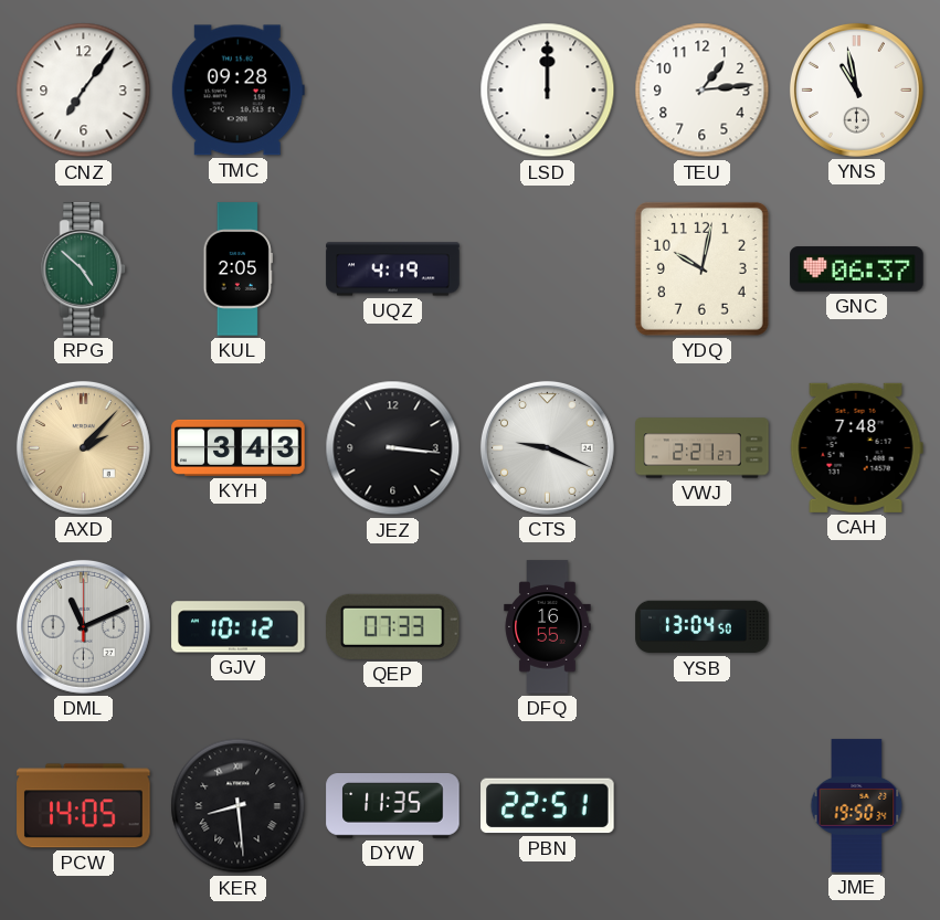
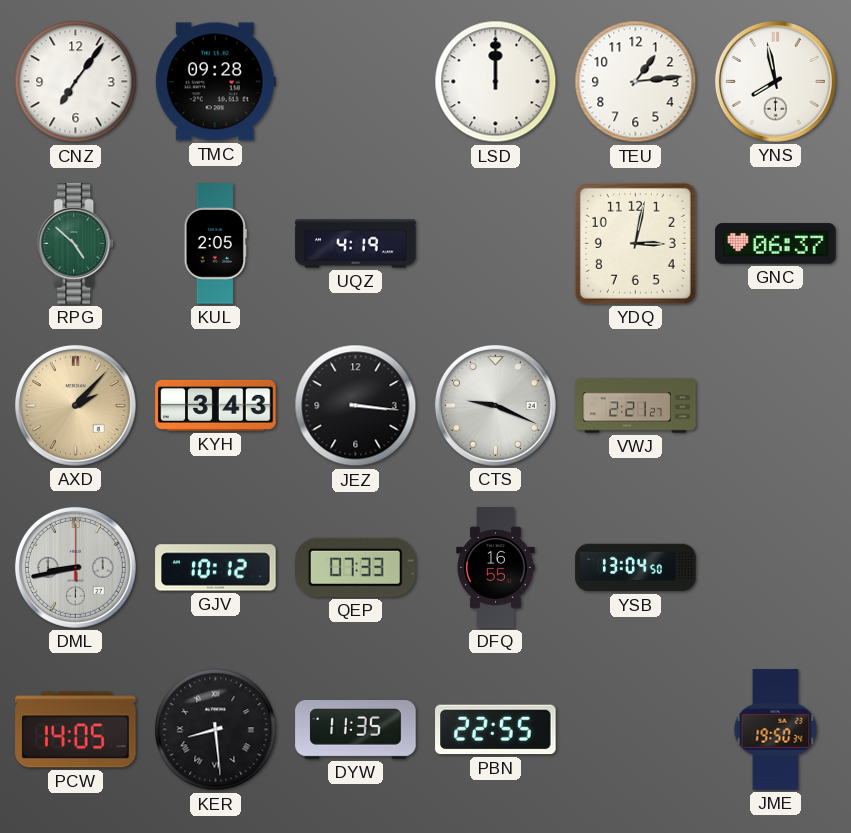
YNS: 10:58 -> 7:58
YDQ: 10:02 -> 3:02
CAH: 7:48 -> none
DML: 11:11 -> 8:43
PBN: 22:51 -> 22:55
